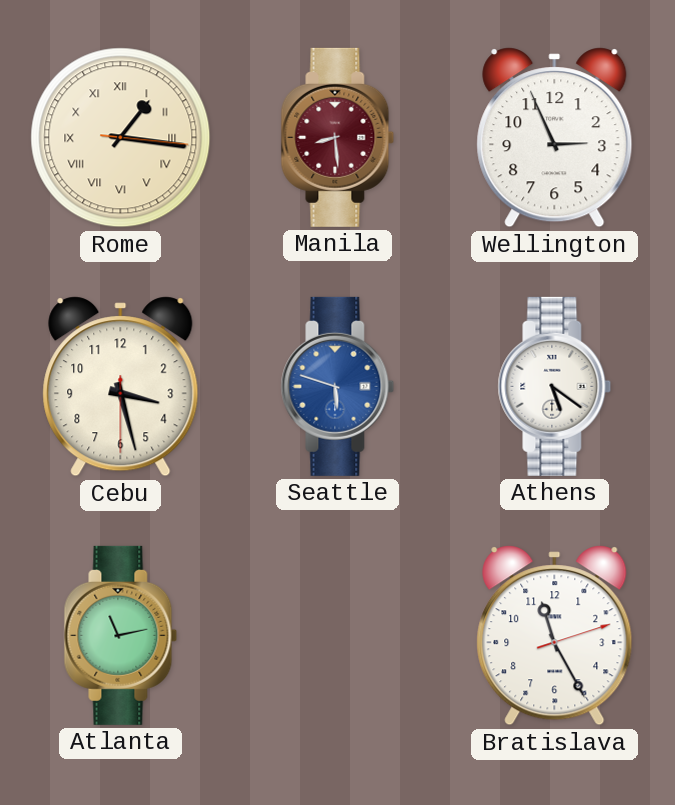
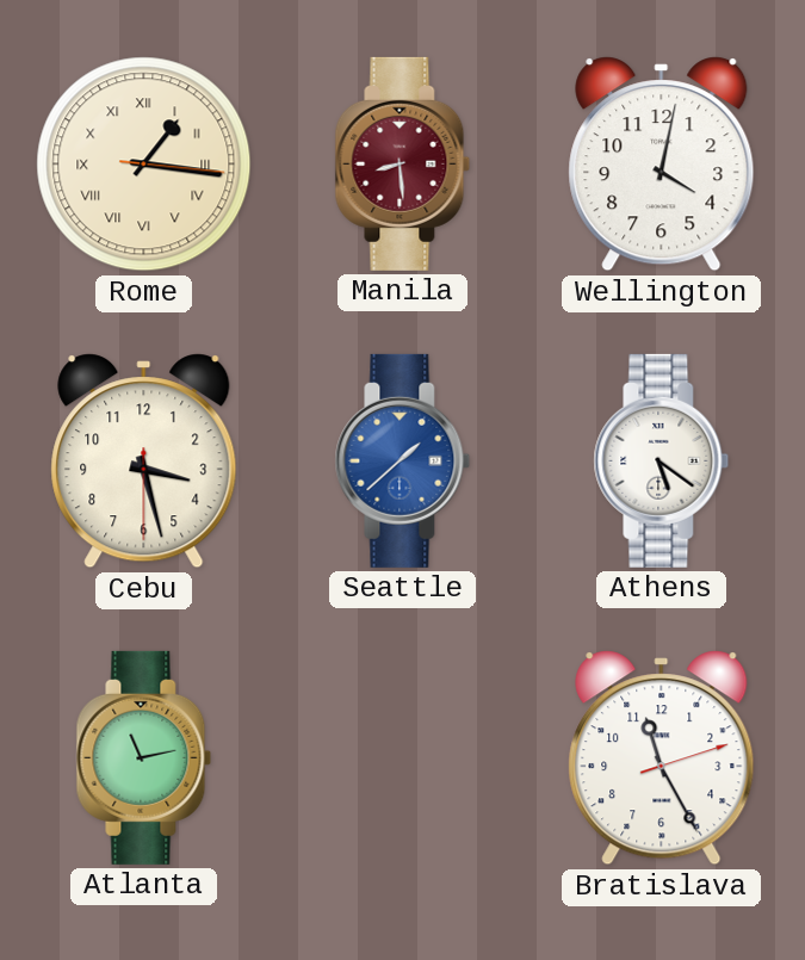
Wellington: 2:56 -> 4:02
Seattle: 5:48 -> 1:38
